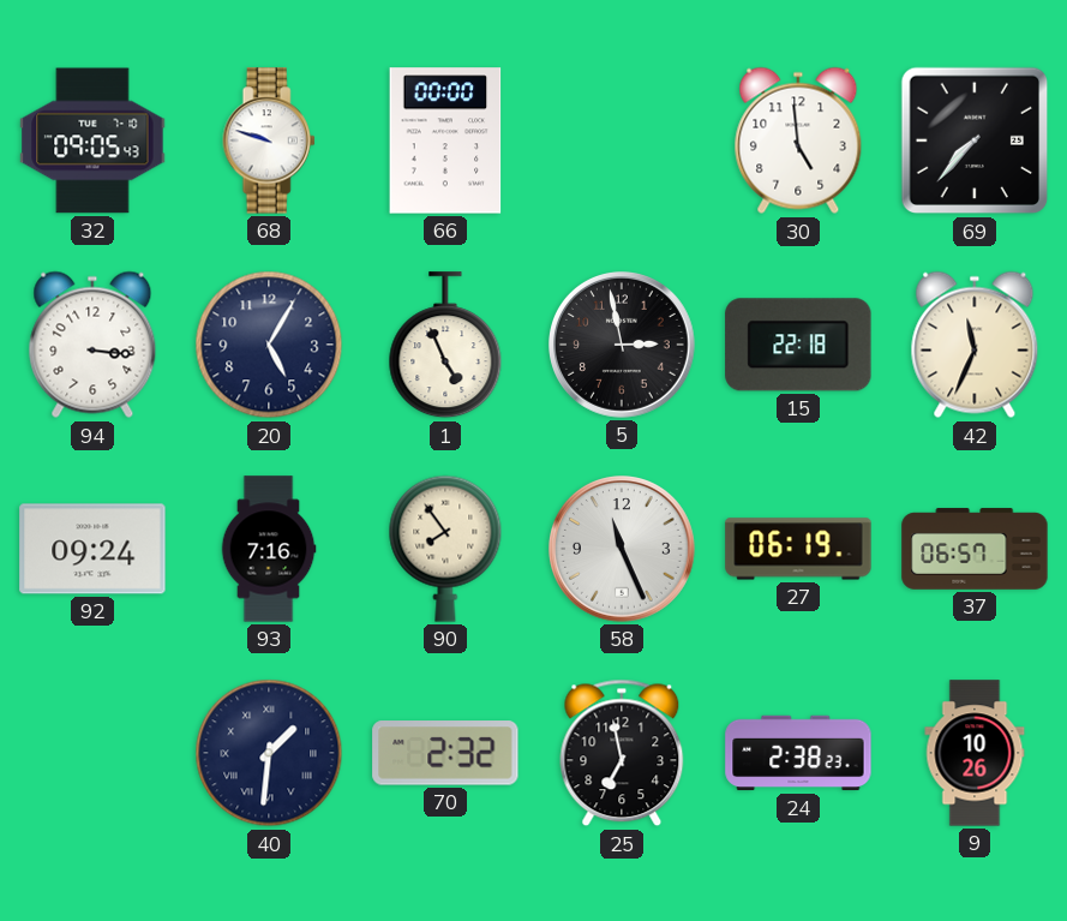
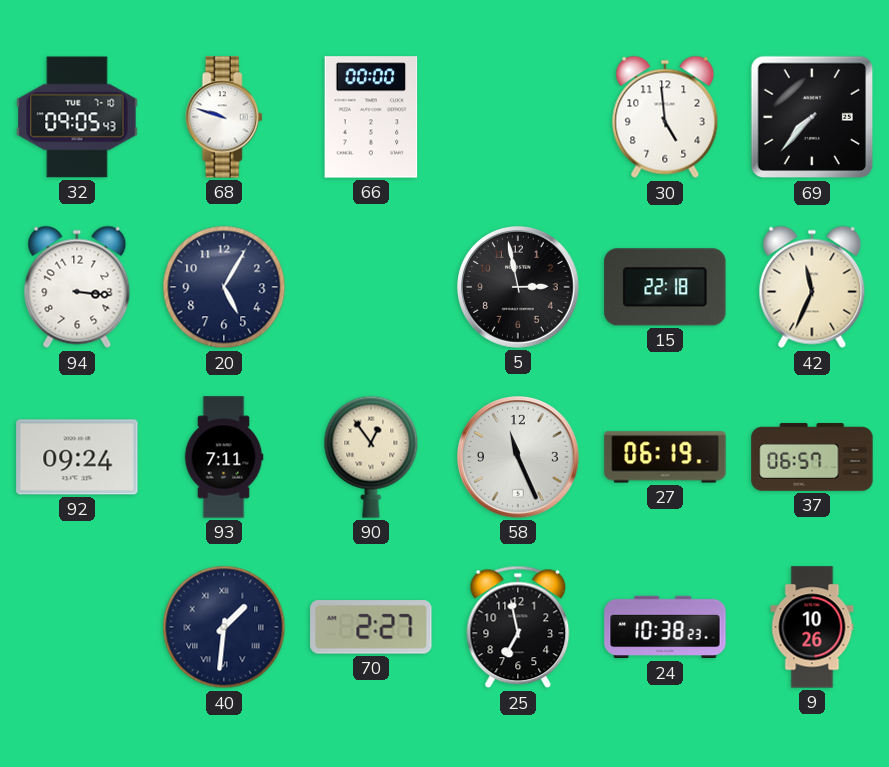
1: 4:56 -> none
93: 7:16 -> 7:11
90: 7:54 -> 12:54
70: 2:32 -> 2:27
24: 2:38 -> 10:38
